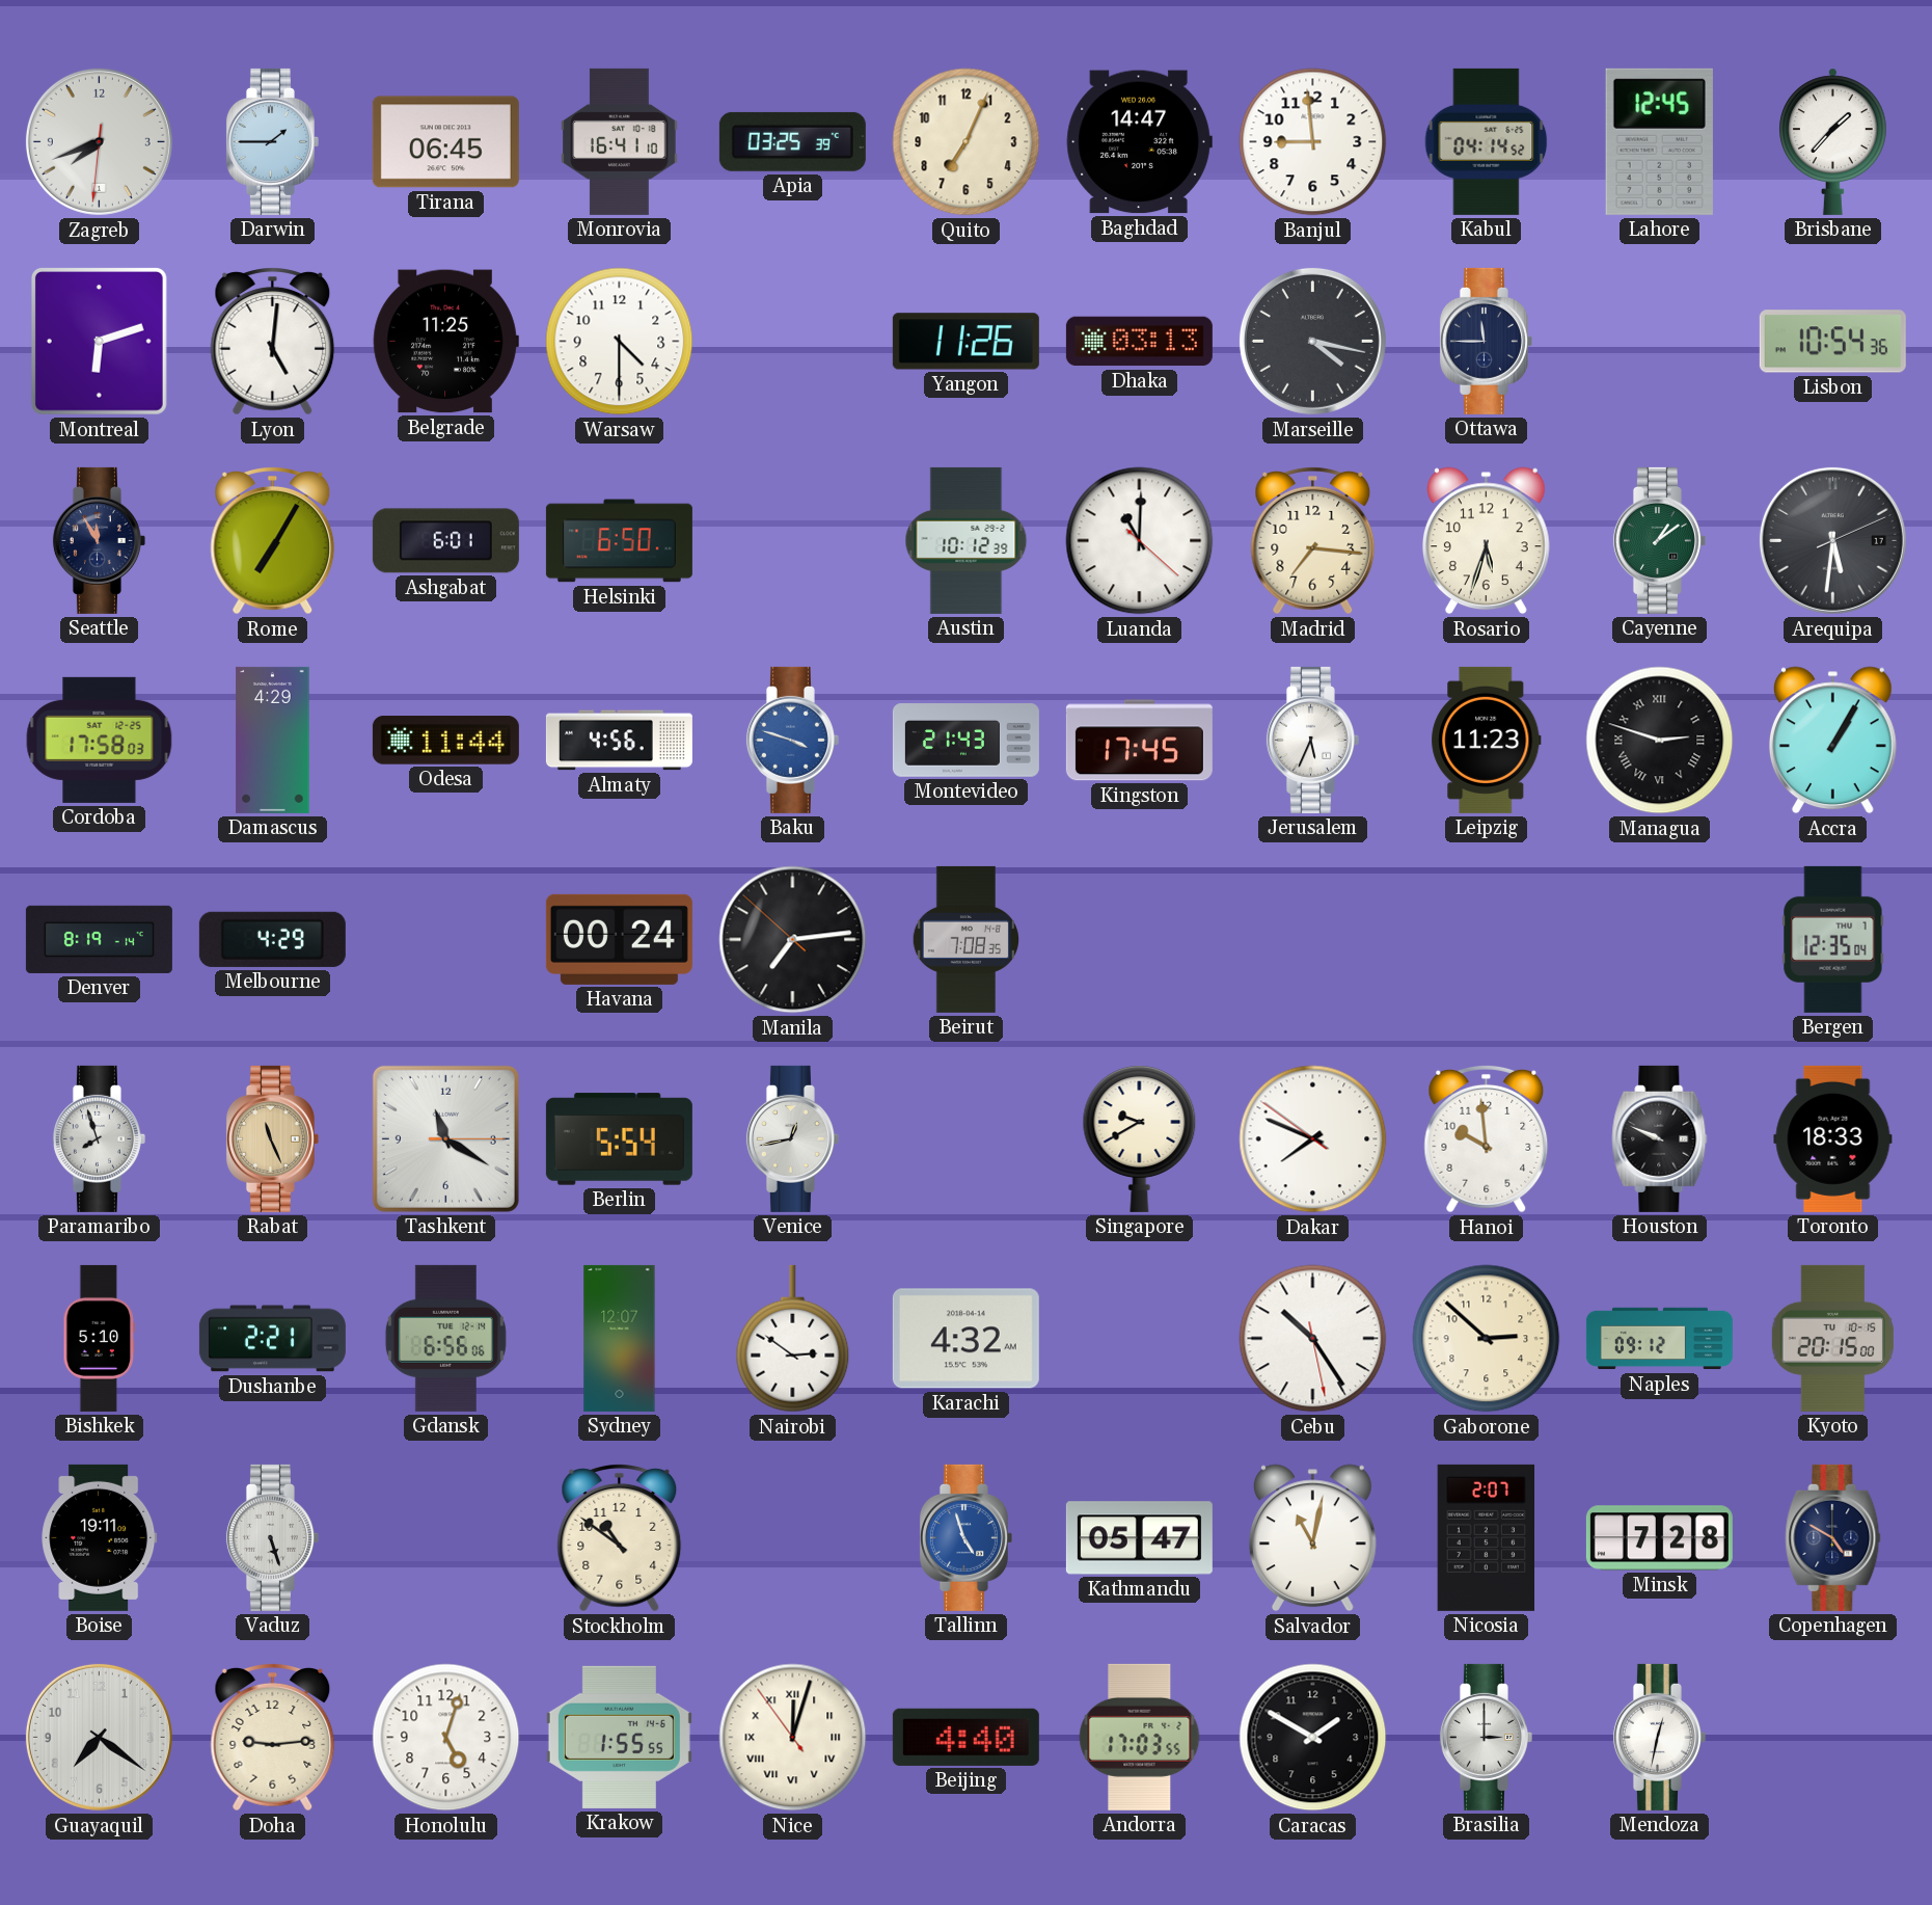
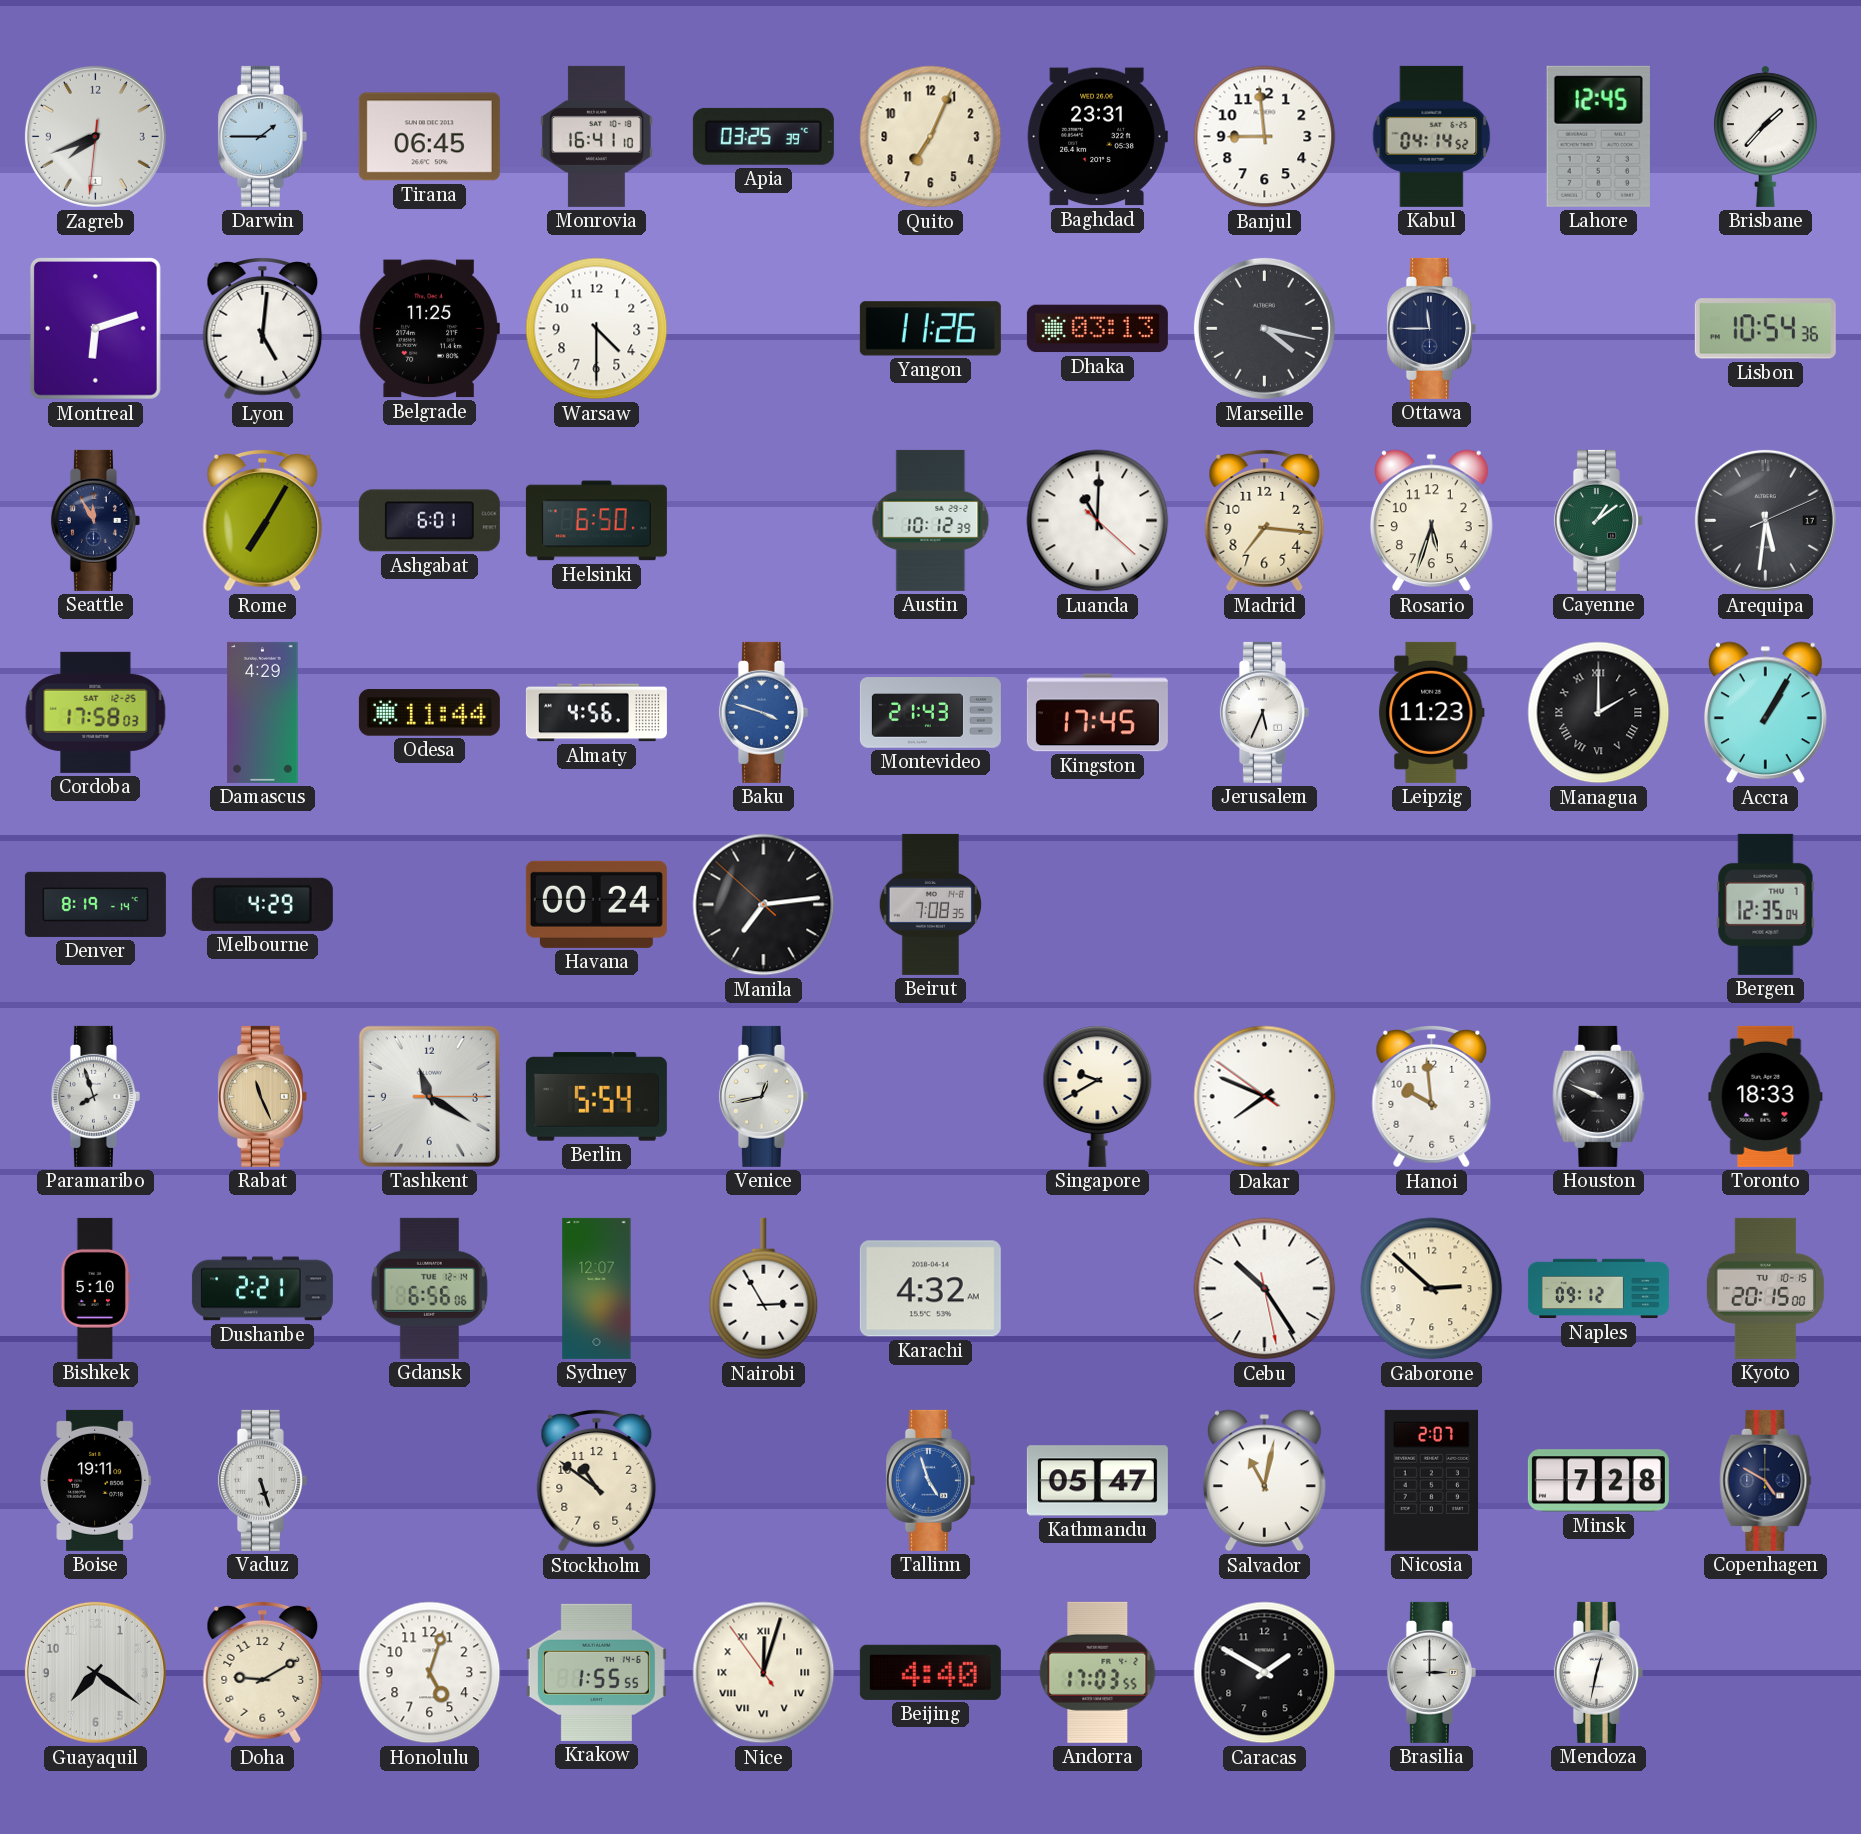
Baghdad: 14:47 -> 23:31
Managua: 2:48 -> 2:00
Nairobi: 2:51 -> 2:55
Doha: 9:14 -> 9:10
